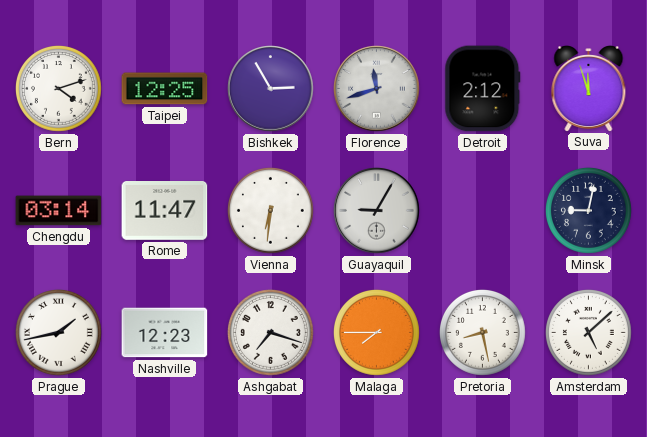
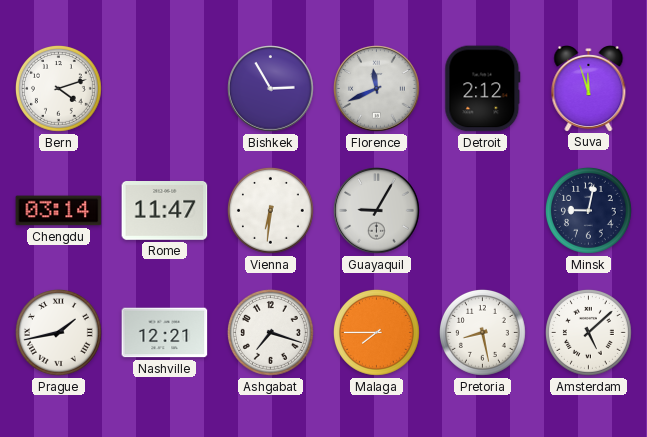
Taipei: 12:25 -> none
Florence: 11:42 -> 11:41
Nashville: 12:23 -> 12:21
